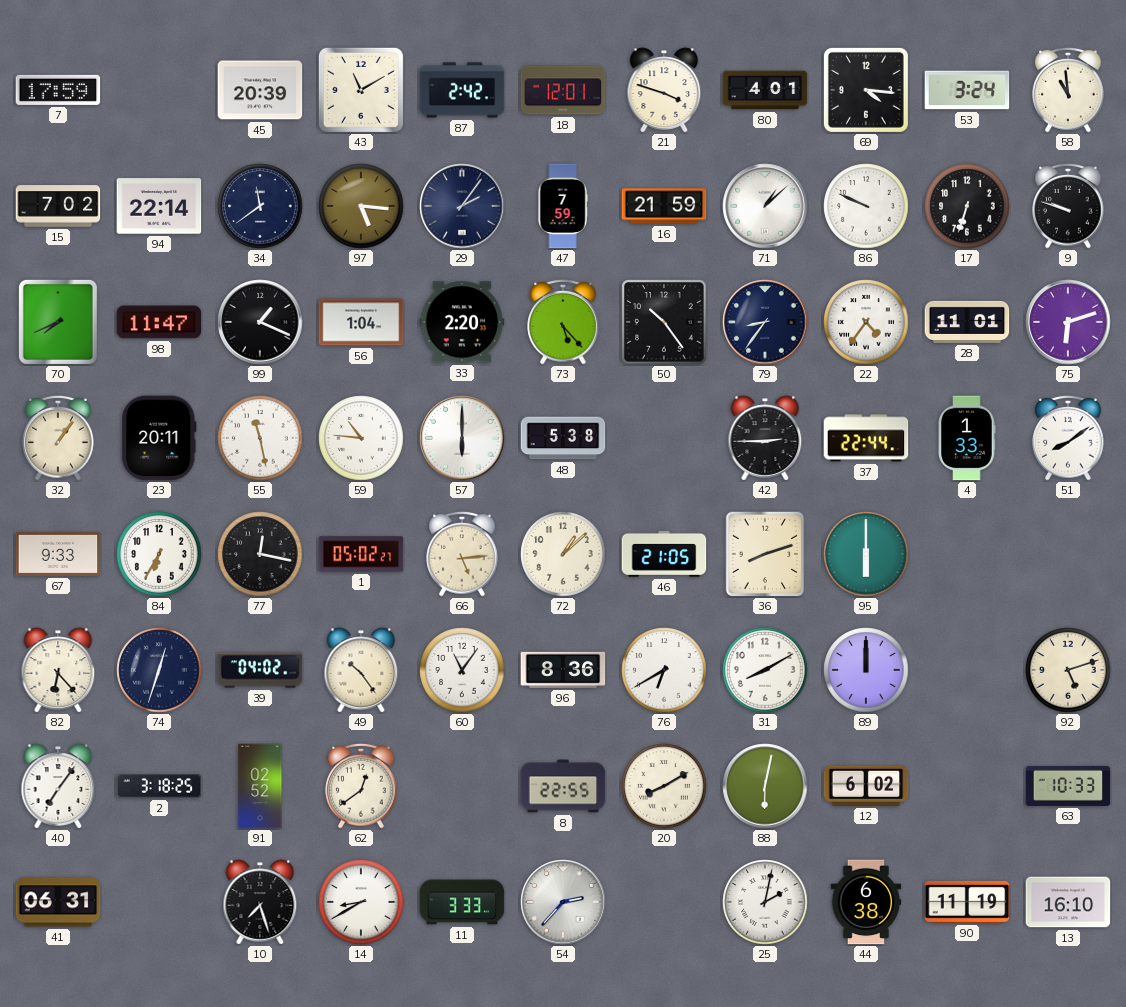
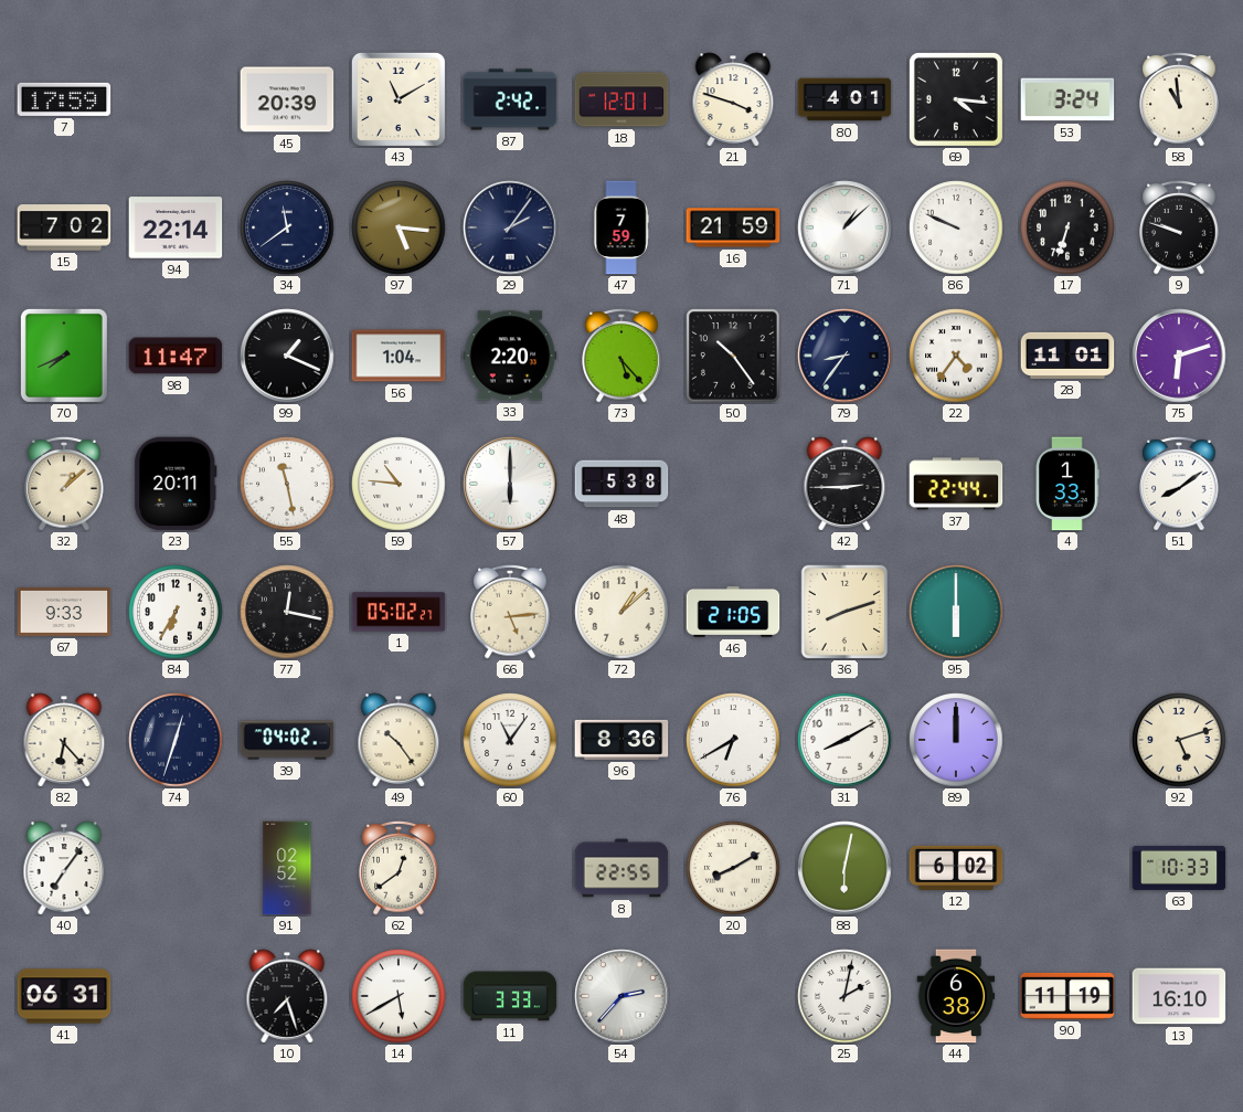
32: 1:06 -> 1:08
2: 3:18 -> none
14: 8:40 -> 5:40
